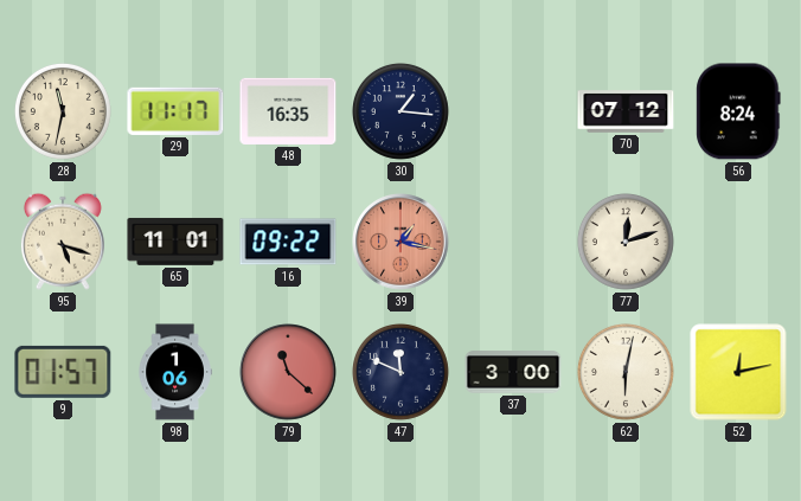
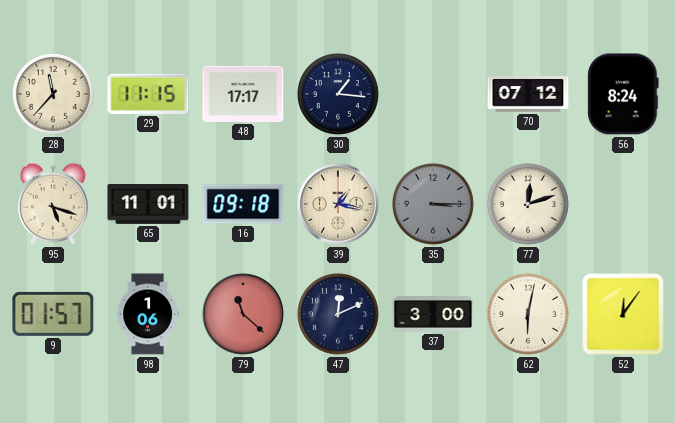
28: 11:32 -> 11:37
29: 11:17 -> 11:15
48: 16:35 -> 17:17
16: 09:22 -> 09:18
39 dial: salmon -> cream
35: none -> 3:15
47: 11:49 -> 12:11
52: 12:13 -> 12:06
